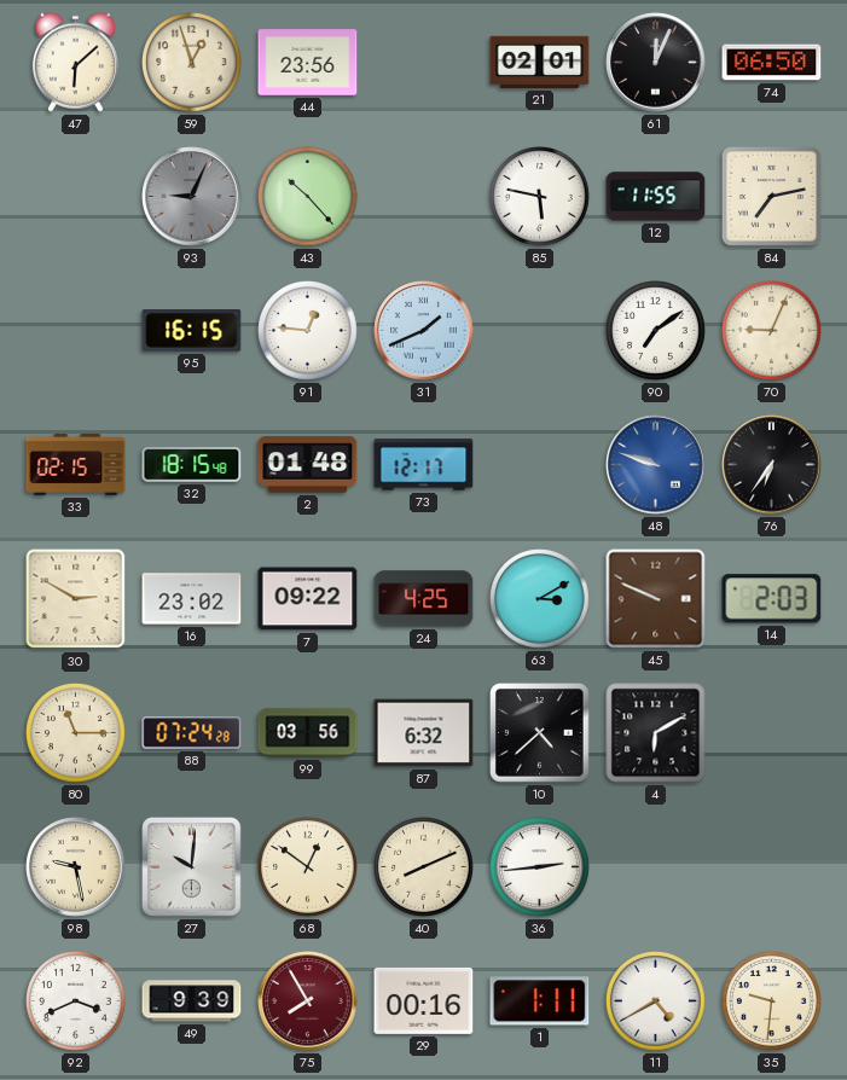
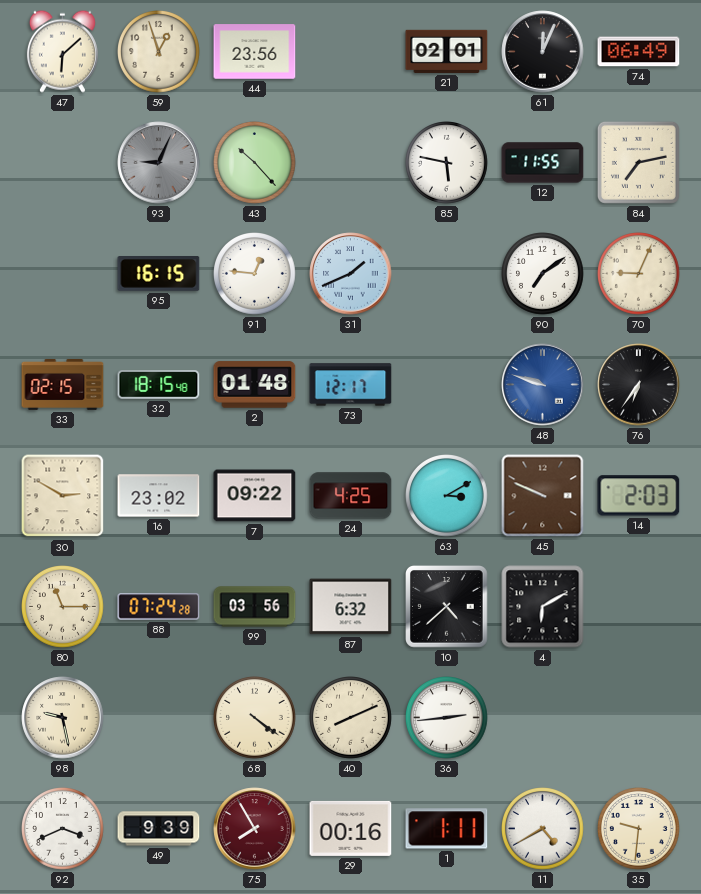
74: 06:50 -> 06:49
27: 10:01 -> none
68: 12:51 -> 4:21
